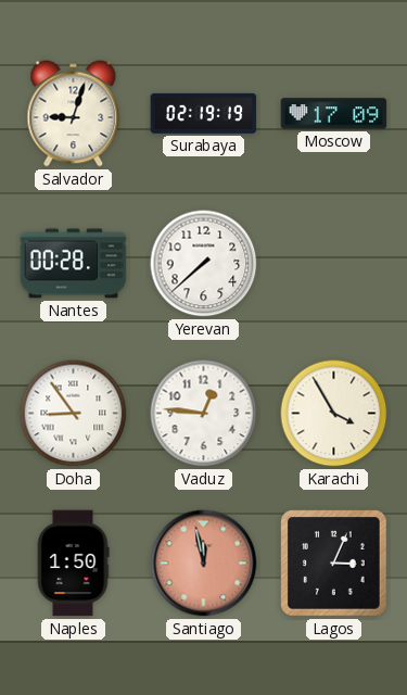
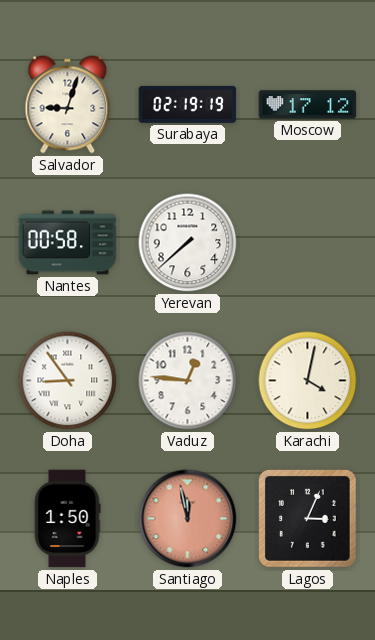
Moscow: 17:09 -> 17:12
Nantes: 00:28 -> 00:58
Karachi: 3:55 -> 4:02
